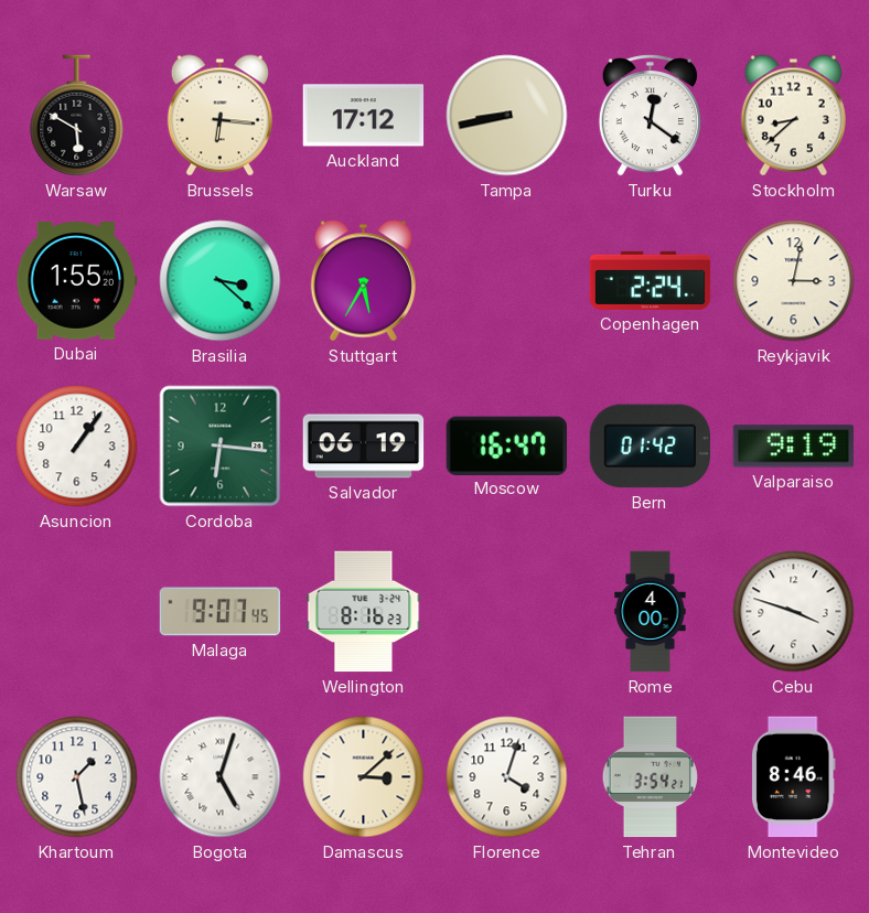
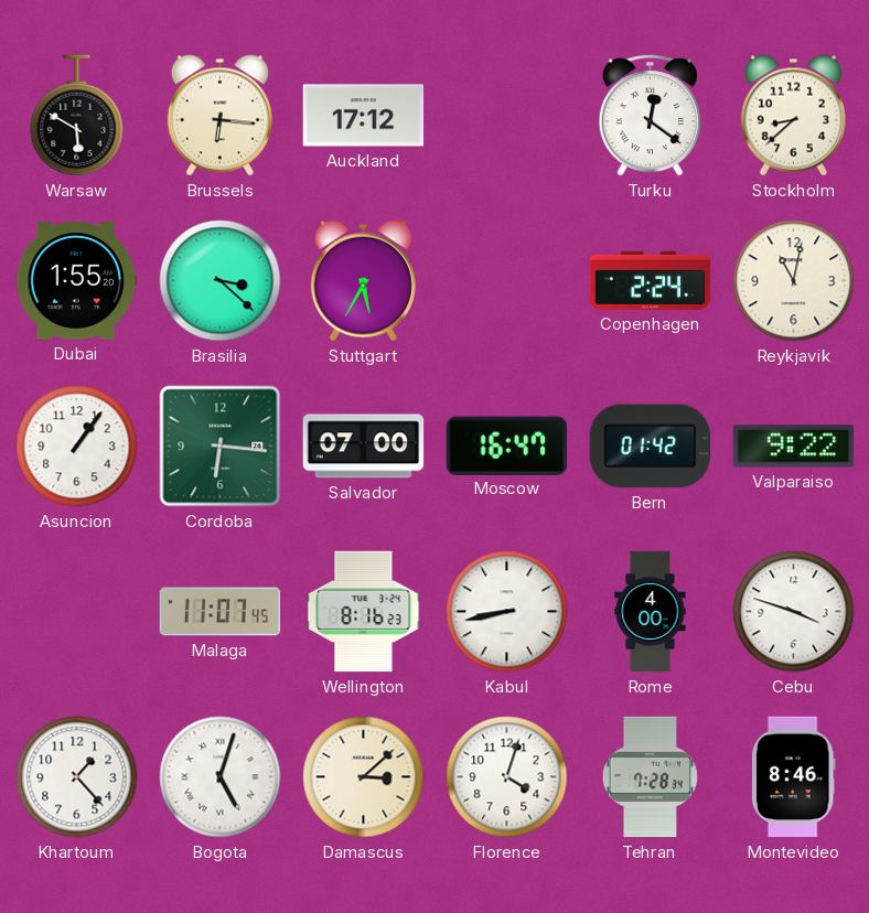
Tampa: 8:43 -> none
Reykjavik: 3:02 -> 11:02
Salvador: 06:19 -> 07:00
Valparaiso: 9:19 -> 9:22
Malaga: 9:07 -> 11:07
Kabul: none -> 8:43
Khartoum: 1:28 -> 1:23
Tehran: 3:54 -> 7:28
